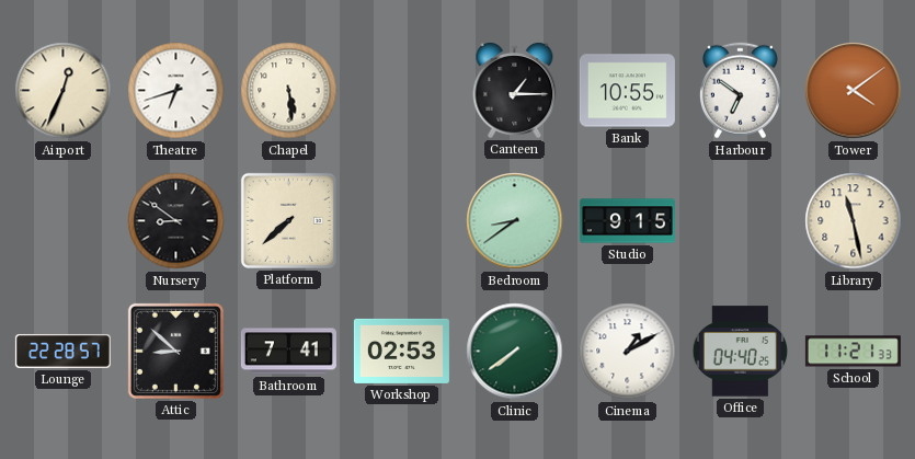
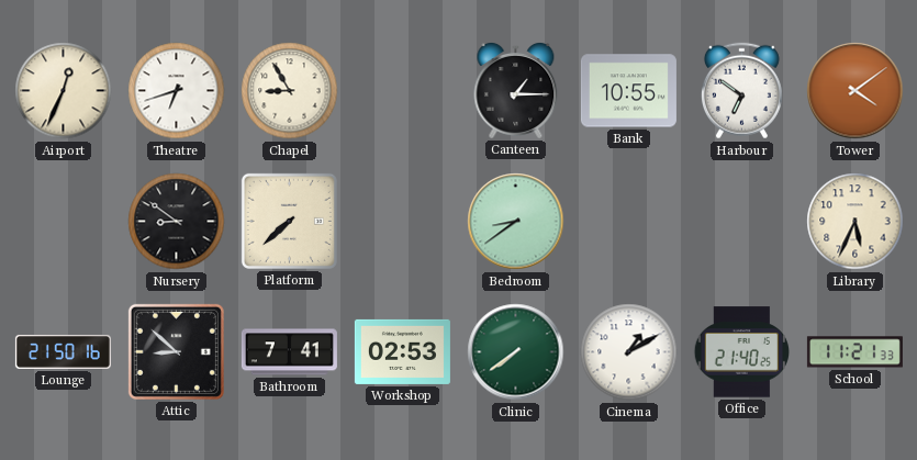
Chapel: 5:29 -> 8:55
Studio: 9:15 -> none
Library: 11:28 -> 5:34
Lounge: 22:28 -> 21:50
Office: 04:40 -> 21:40
